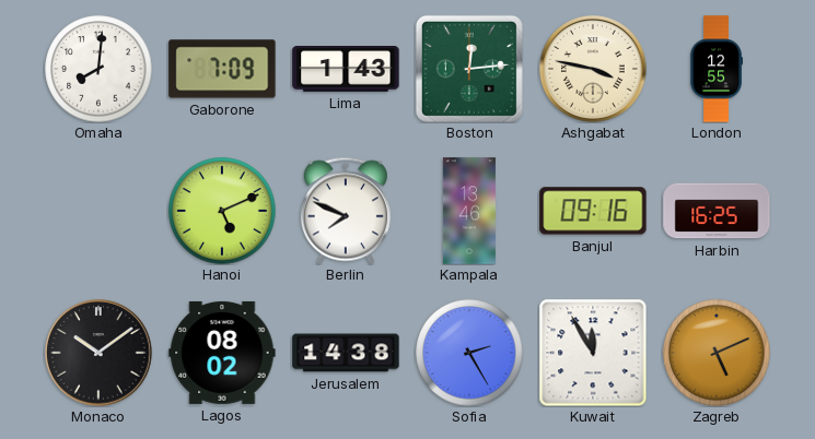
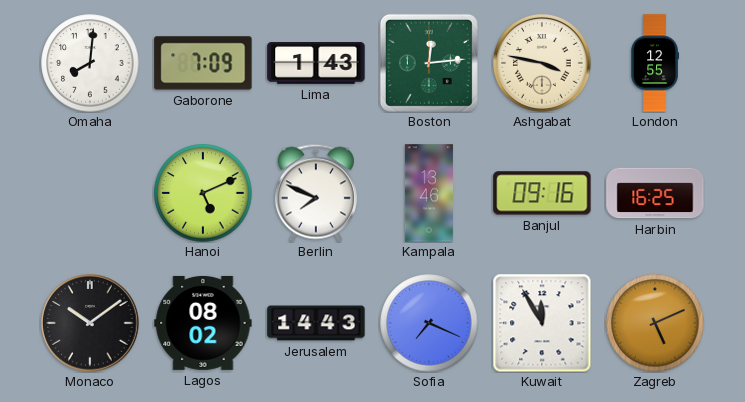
Jerusalem: 14:38 -> 14:43
Sofia: 2:25 -> 7:19
